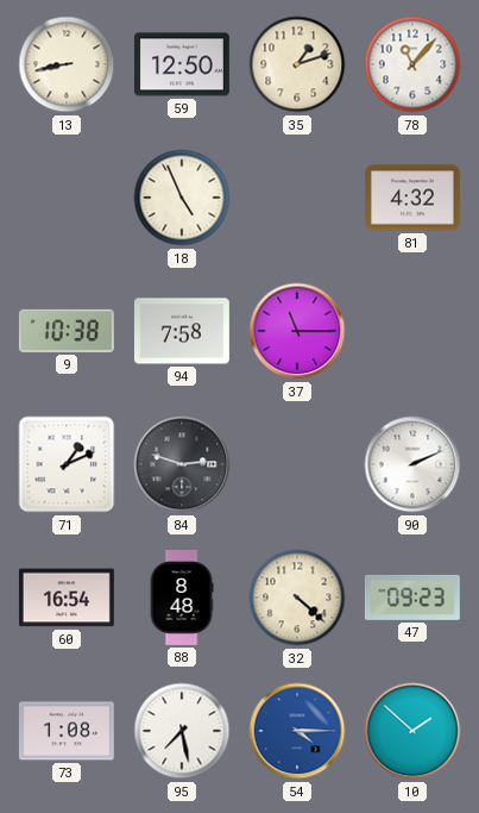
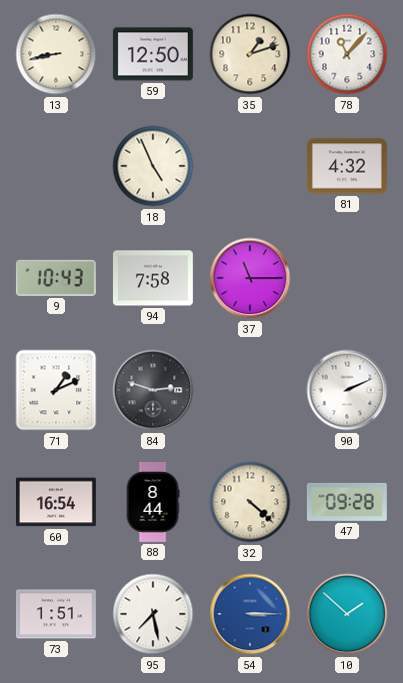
9: 10:38 -> 10:43
88: 8:48 -> 8:44
47: 09:23 -> 09:28
73: 1:08 -> 1:51
54: 4:15 -> 3:15
